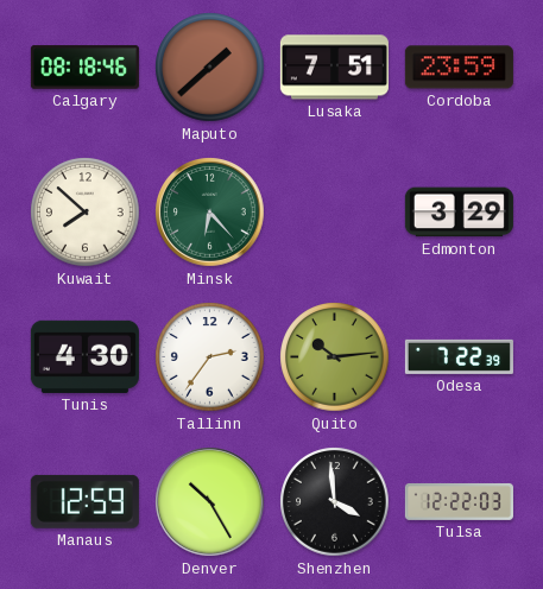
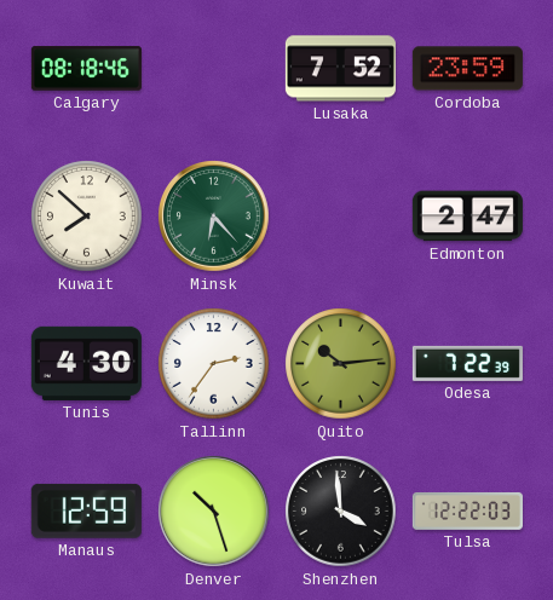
Maputo: 1:38 -> none
Lusaka: 7:51 -> 7:52
Edmonton: 3:29 -> 2:47
Denver: 10:25 -> 10:27
